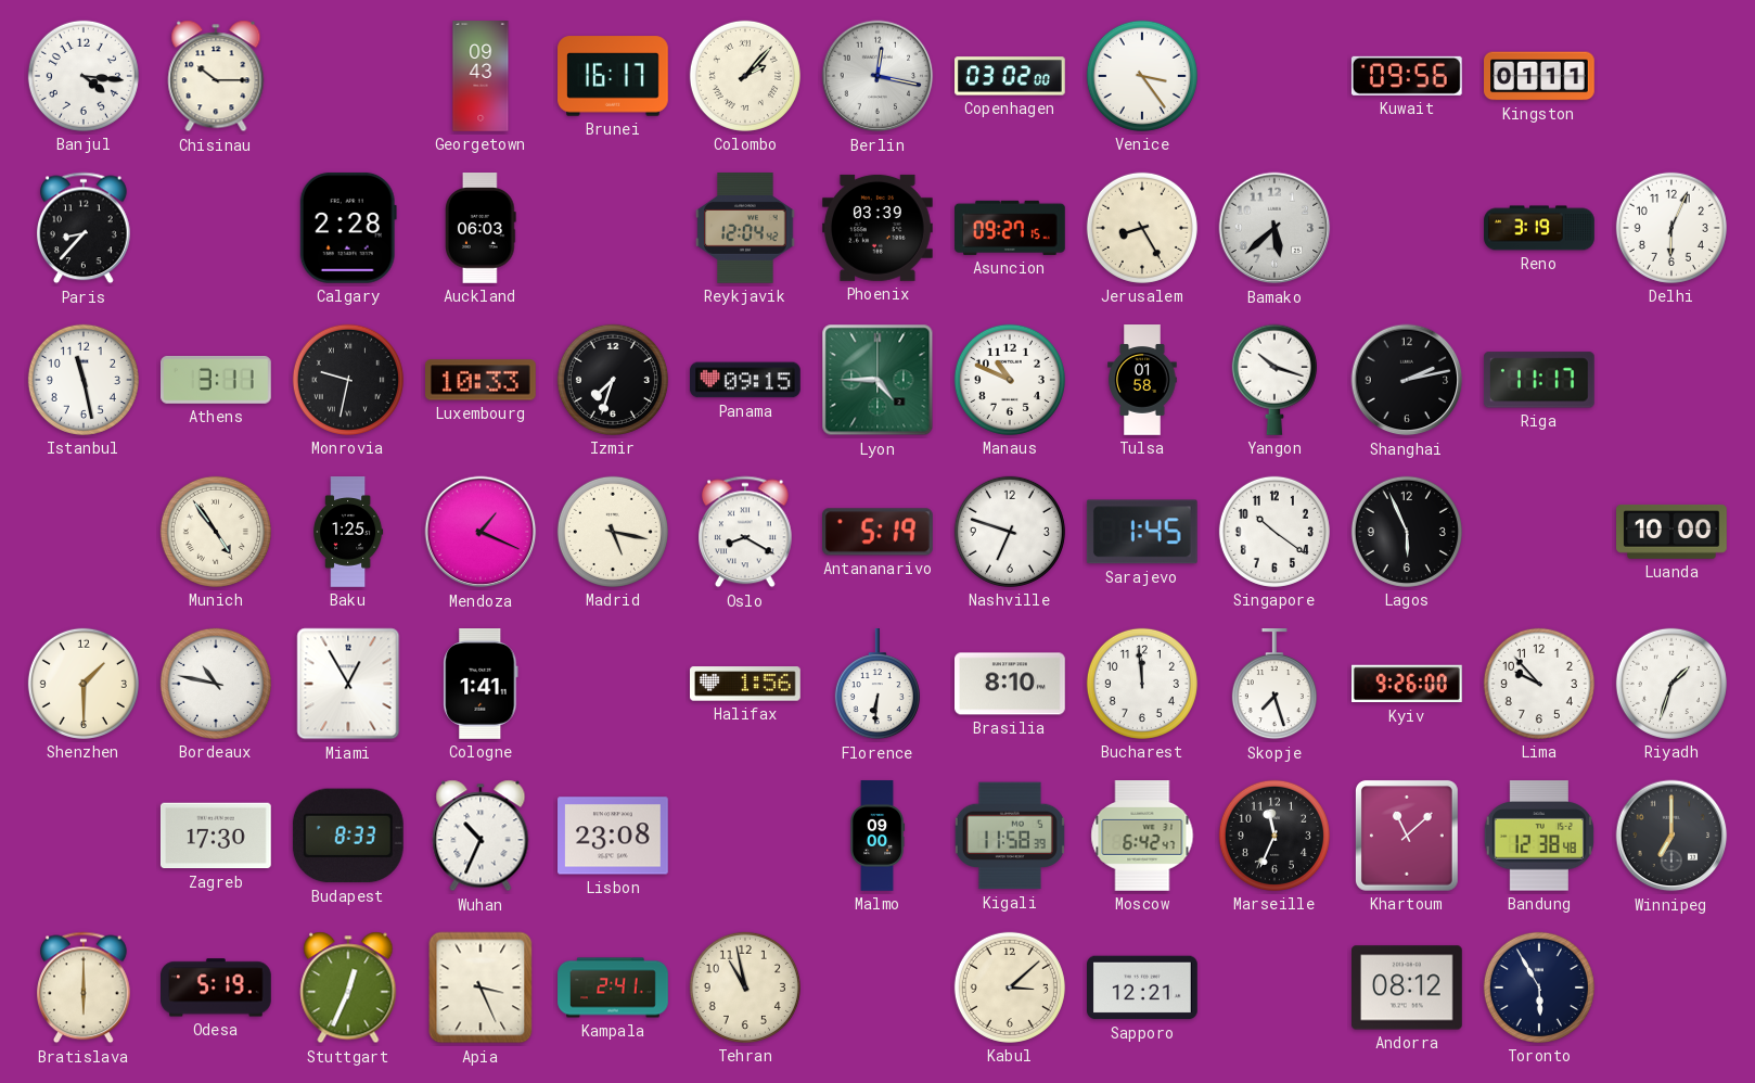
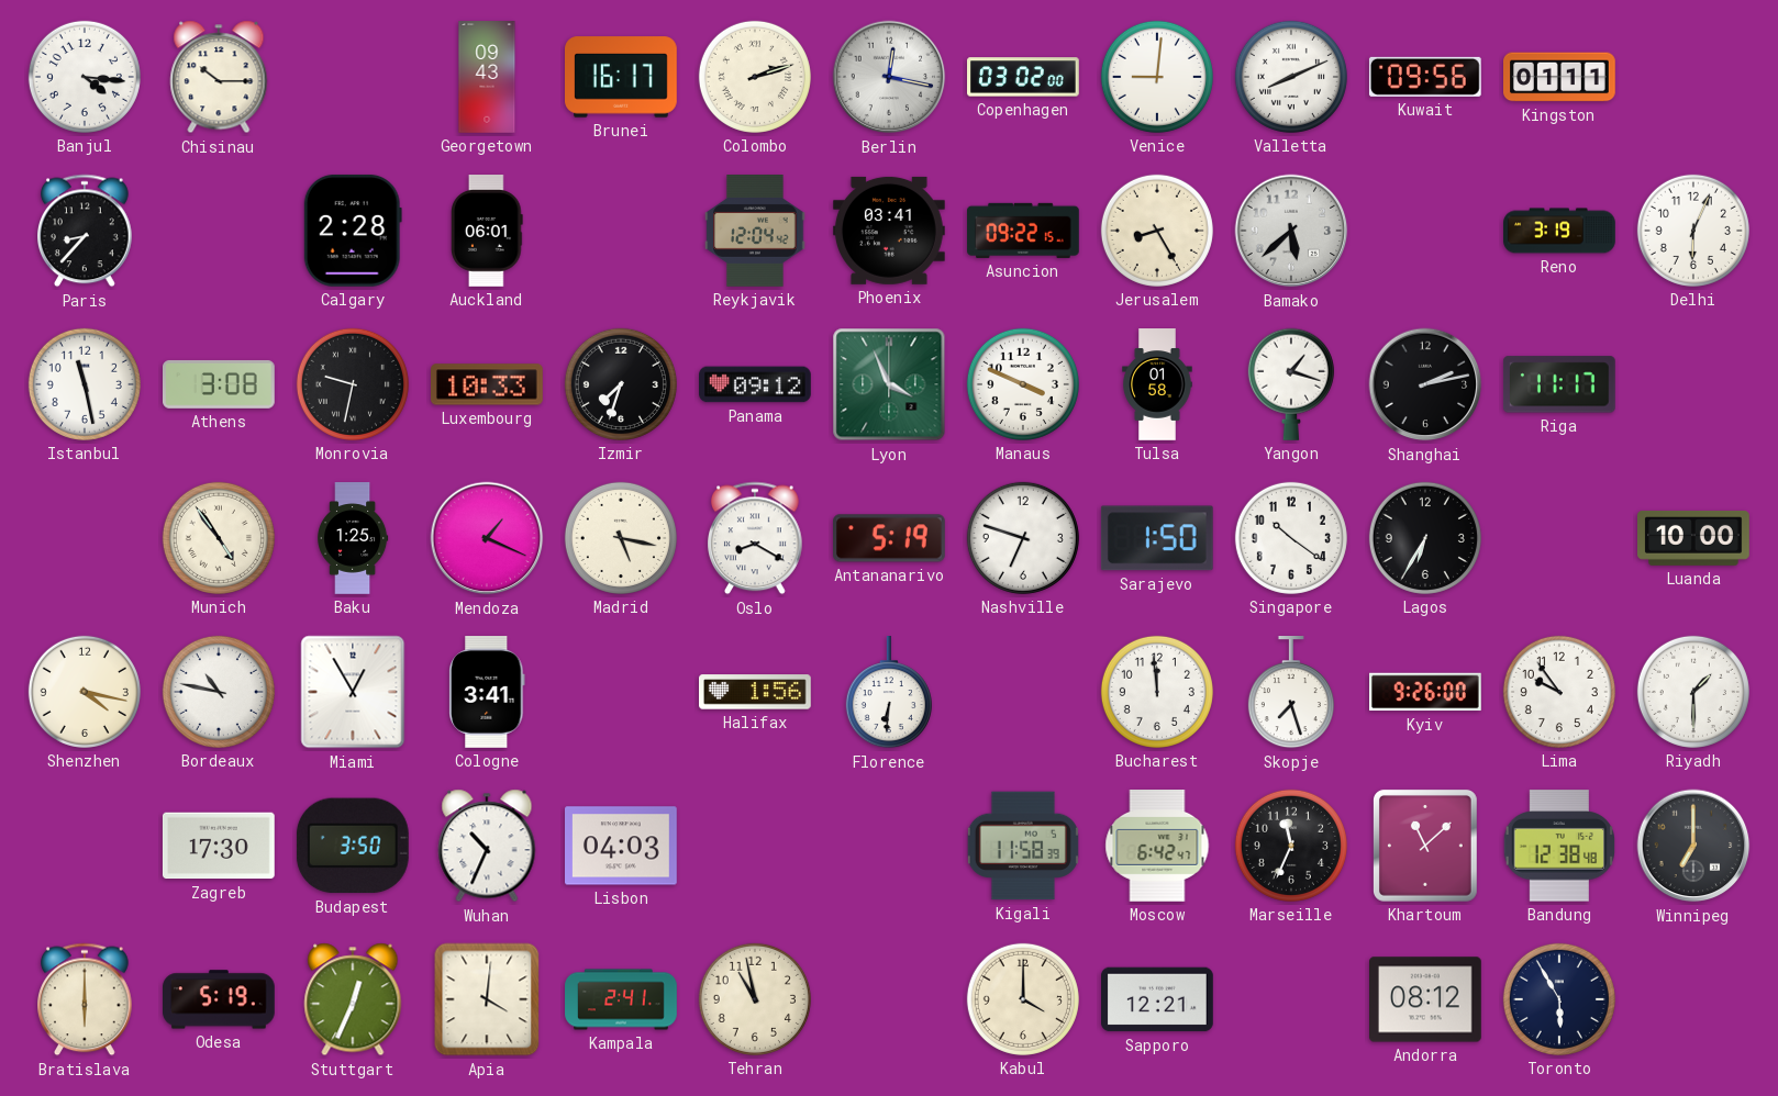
Colombo: 2:07 -> 2:12
Venice: 3:24 -> 9:01
Valletta: none -> 8:11
Auckland: 06:03 -> 06:01
Phoenix: 03:39 -> 03:41
Asuncion: 09:27 -> 09:22
Athens: 3:11 -> 3:08
Panama: 09:15 -> 09:12
Lyon: 4:45 -> 3:56
Manaus: 10:49 -> 3:49
Yangon: 10:18 -> 1:18
Sarajevo: 1:45 -> 1:50
Lagos: 5:56 -> 6:35
Shenzhen: 1:30 -> 4:17
Cologne: 1:41 -> 3:41
Brasilia: 8:10 -> none
Lima: 9:53 -> 9:54
Riyadh: 1:33 -> 1:30
Budapest: 8:33 -> 3:50
Lisbon: 23:08 -> 04:03
Malmo: 09:00 -> none
Apia: 3:26 -> 4:01
Kabul: 3:08 -> 4:00
